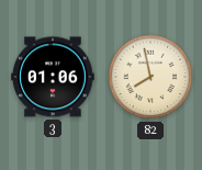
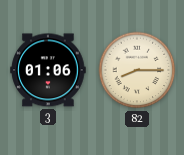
82: 7:58 -> 8:15
